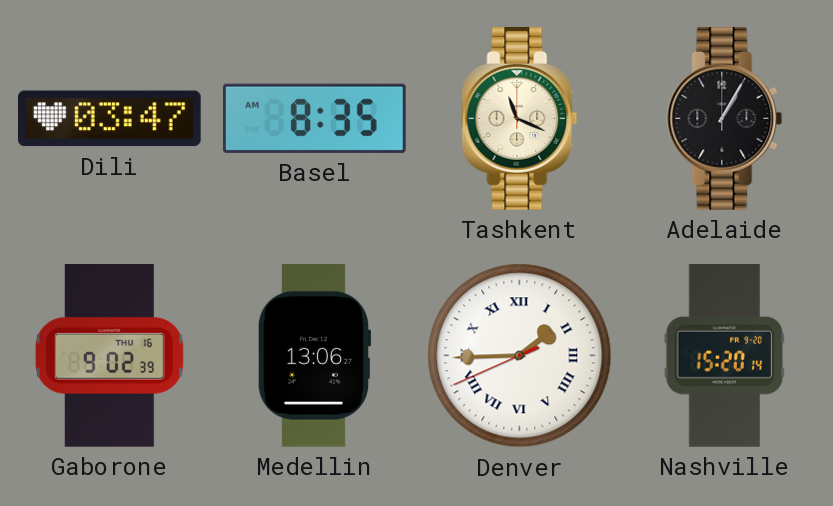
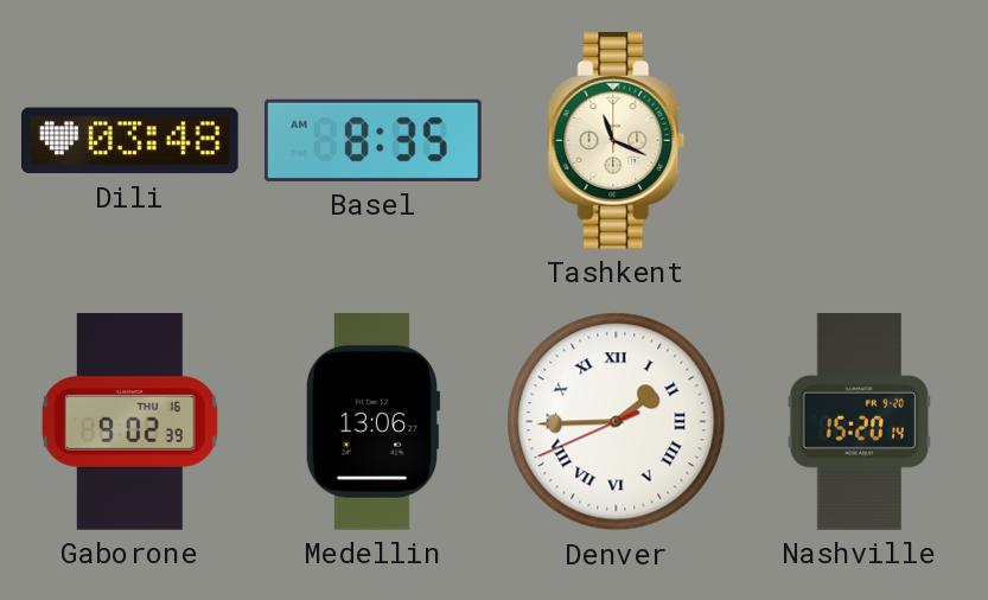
Dili: 03:47 -> 03:48
Adelaide: 1:05 -> none
